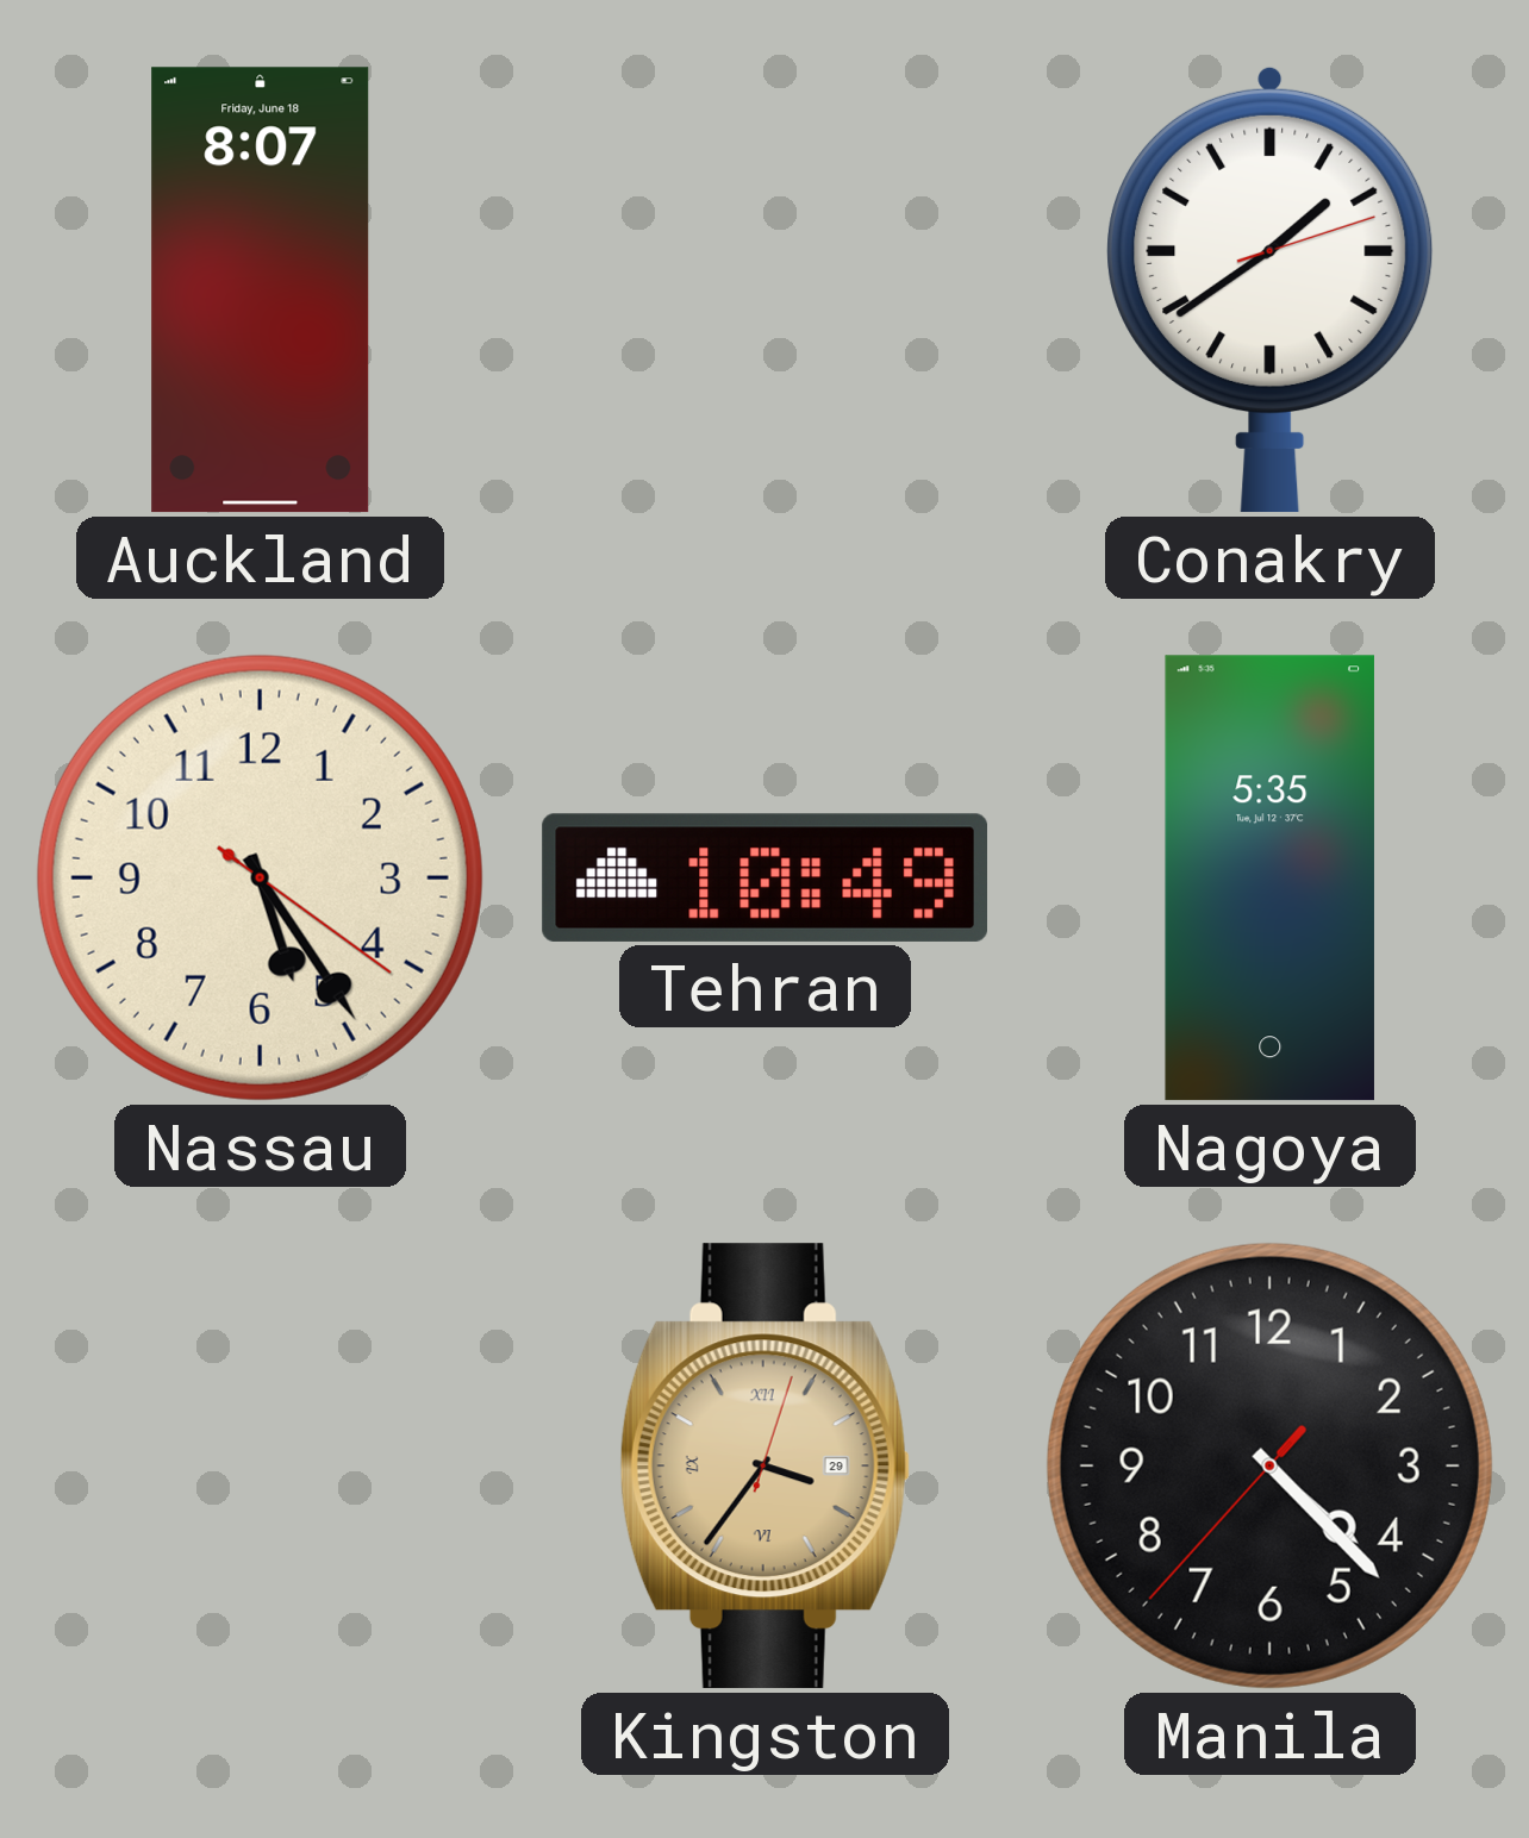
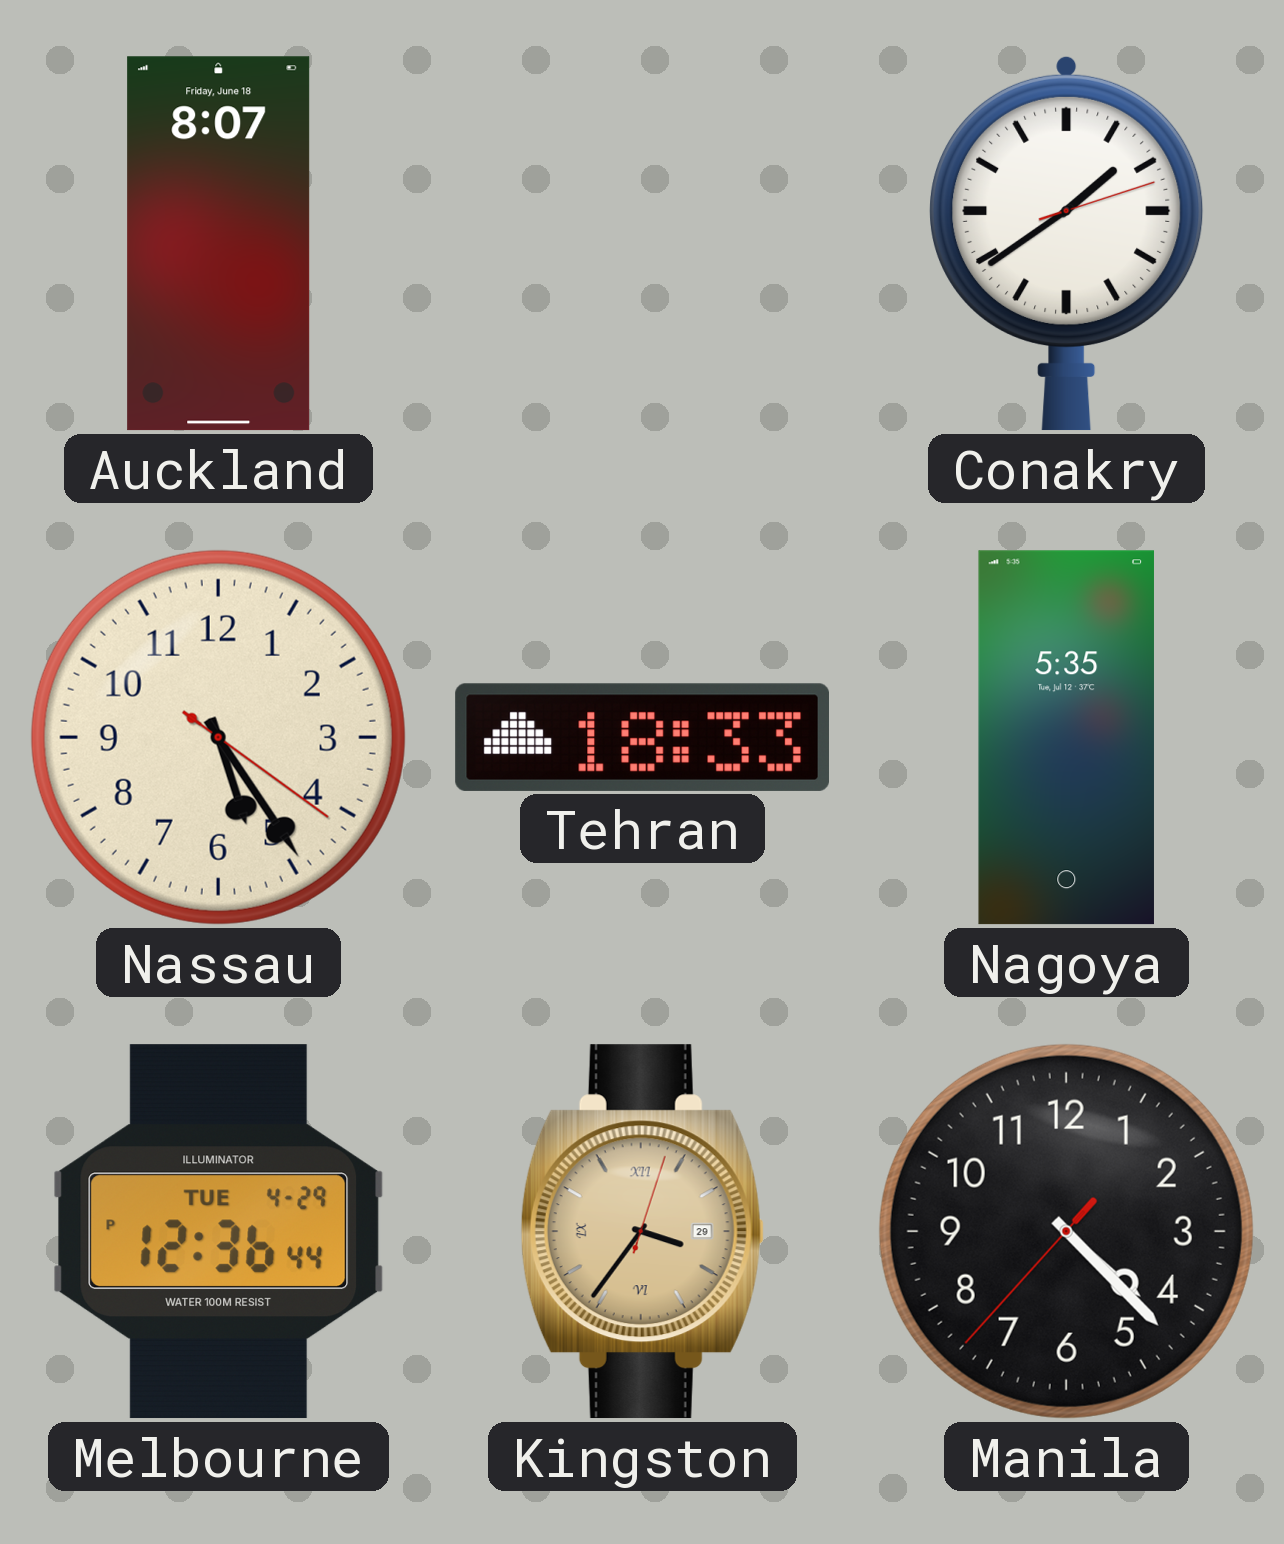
Tehran: 10:49 -> 18:33
Melbourne: none -> 12:36
